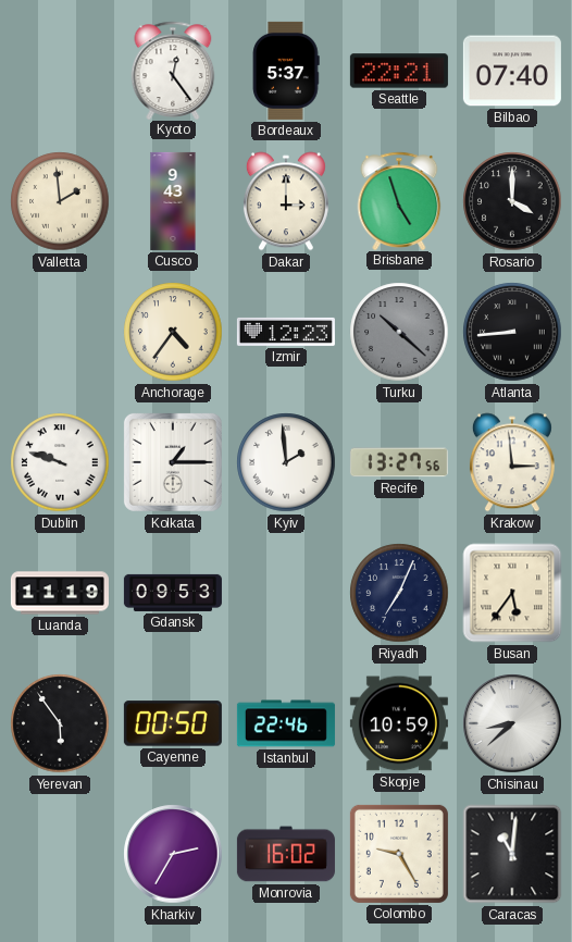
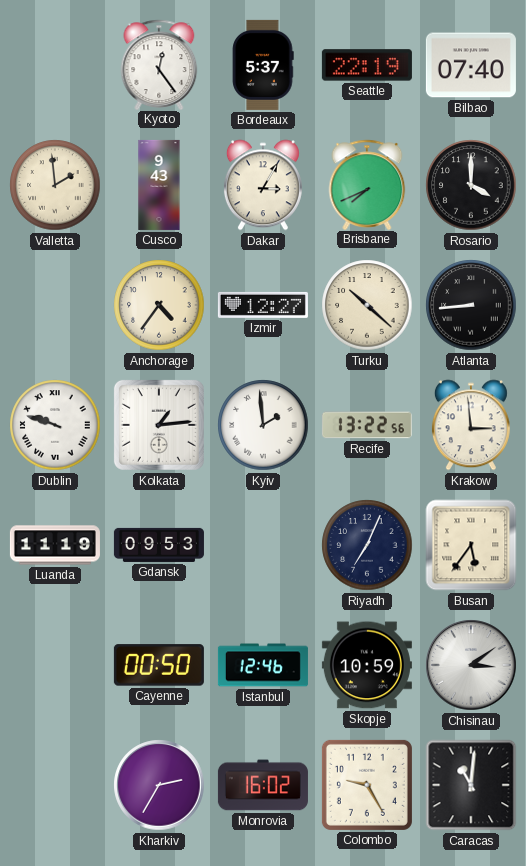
Seattle: 22:21 -> 22:19
Dakar: 3:00 -> 3:05
Brisbane: 4:57 -> 7:41
Izmir: 12:23 -> 12:27
Turku dial: grey -> cream
Kolkata: 1:15 -> 1:14
Recife: 13:27 -> 13:22
Yerevan: 5:54 -> none
Istanbul: 22:46 -> 12:46
Chisinau: 8:38 -> 3:09
